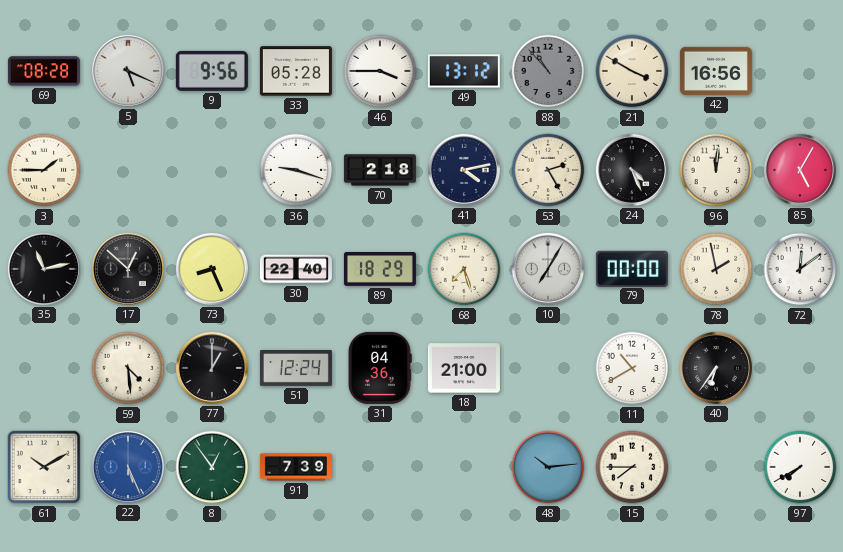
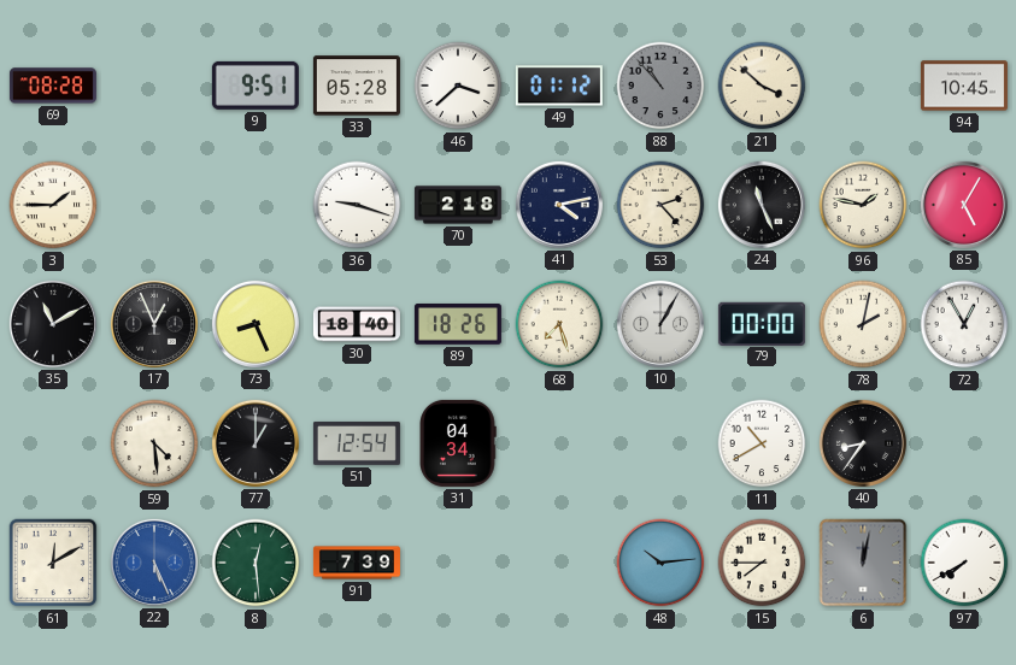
5: 5:19 -> none
9: 9:56 -> 9:51
46: 3:45 -> 3:38
49: 13:12 -> 01:12
21: 3:50 -> 3:52
42: 16:56 -> none
94: none -> 10:45
53: 2:25 -> 2:23
24: 4:26 -> 11:26
96: 12:01 -> 1:47
35: 11:13 -> 11:10
17: 12:52 -> 12:56
30: 22:40 -> 18:40
89: 18:29 -> 18:26
10: 7:05 -> 1:05
78: 1:58 -> 2:02
72: 12:09 -> 12:55
51: 12:24 -> 12:54
31: 04:36 -> 04:34
18: 21:00 -> none
40: 6:36 -> 8:36
61: 10:10 -> 12:10
8: 12:54 -> 12:29
6: none -> 12:02
